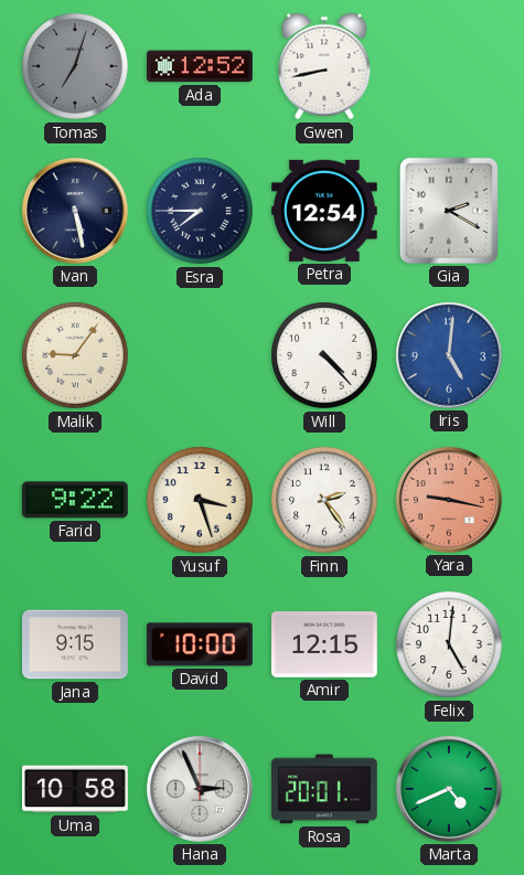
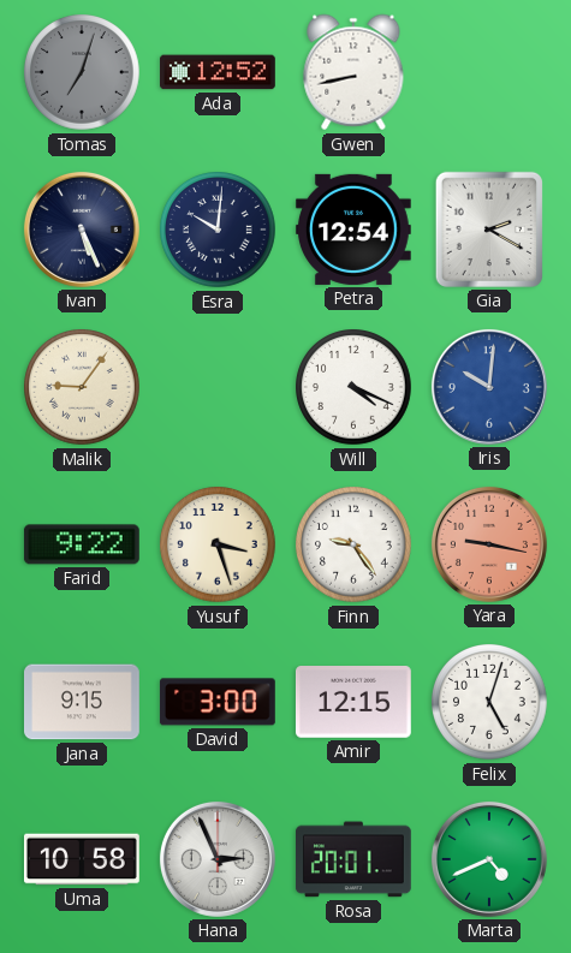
Ivan: 5:28 -> 5:26
Esra: 7:45 -> 10:01
Will: 4:23 -> 4:19
Iris: 5:01 -> 10:01
Finn: 2:24 -> 9:24
David: 10:00 -> 3:00
Felix: 5:01 -> 5:03
